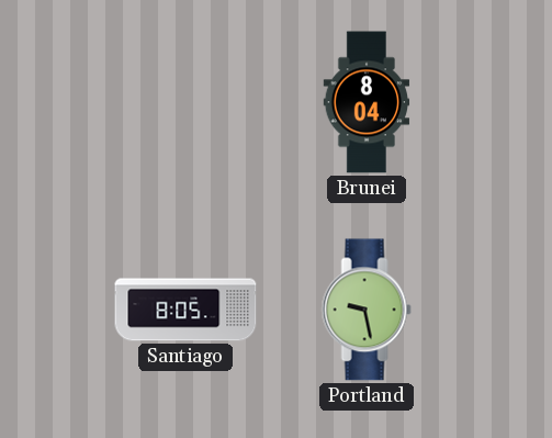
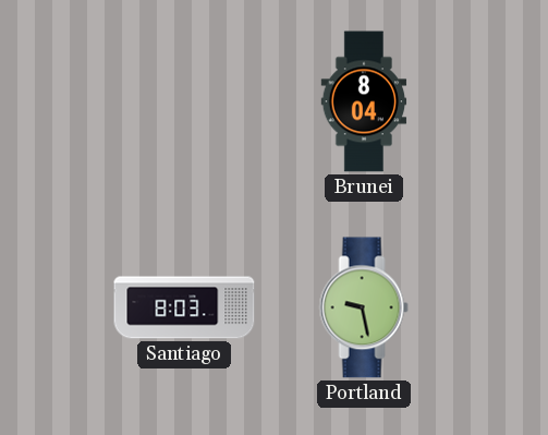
Santiago: 8:05 -> 8:03
